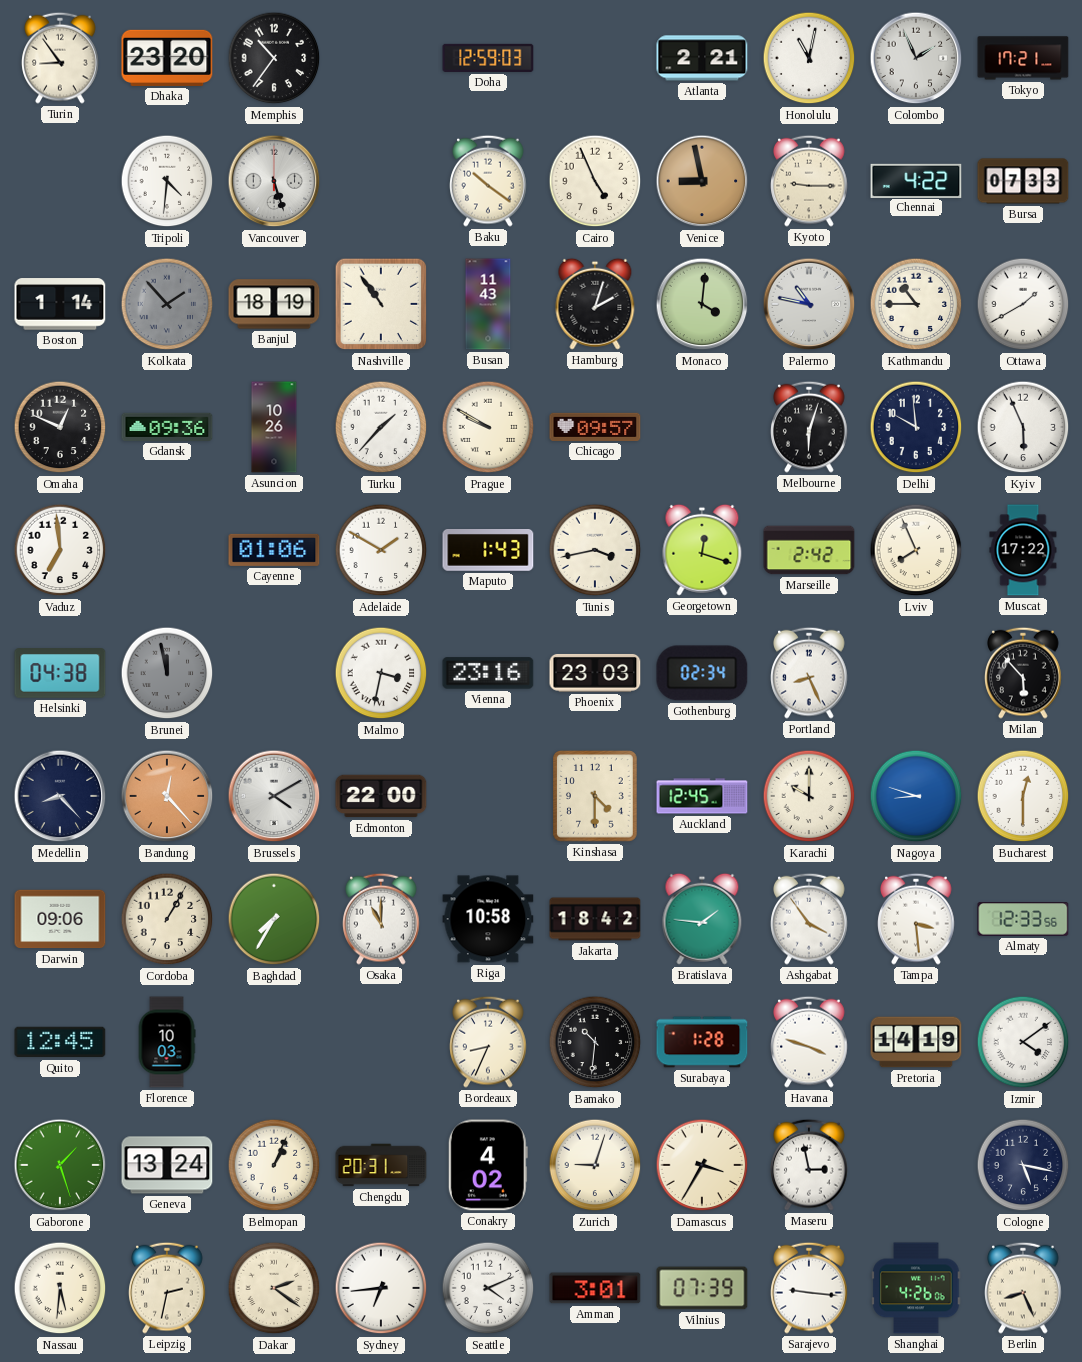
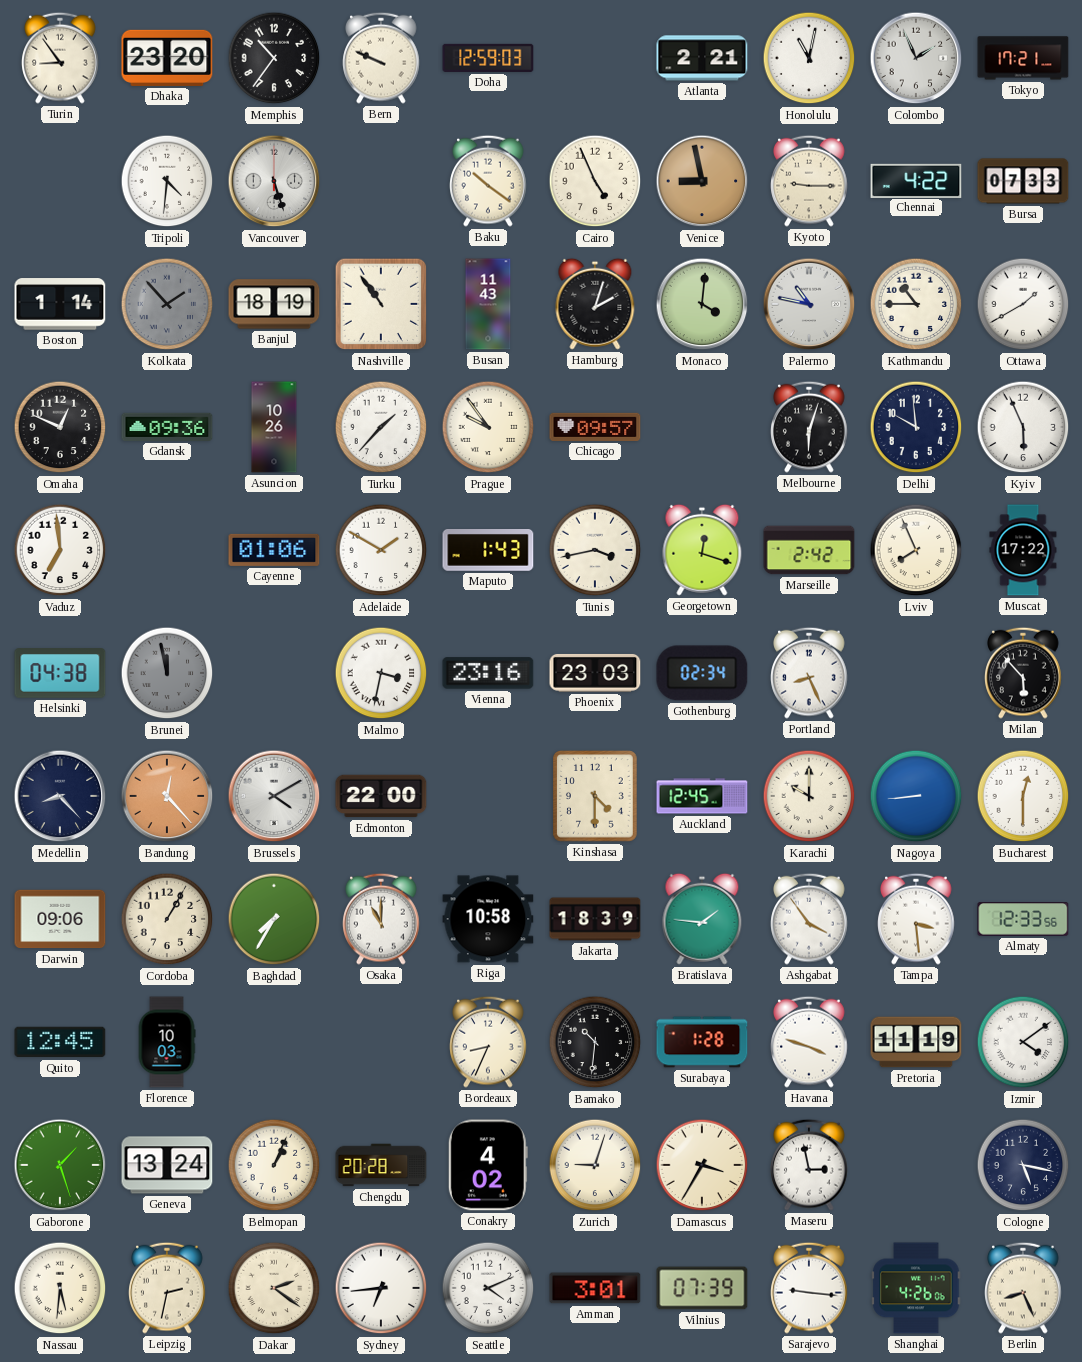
Bern: none -> 9:49
Prague: 9:50 -> 9:54
Nagoya: 8:48 -> 8:44
Jakarta: 18:42 -> 18:39
Pretoria: 14:19 -> 11:19
Chengdu: 20:31 -> 20:28
